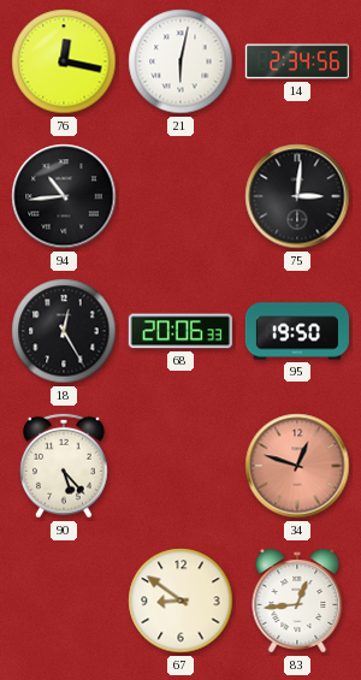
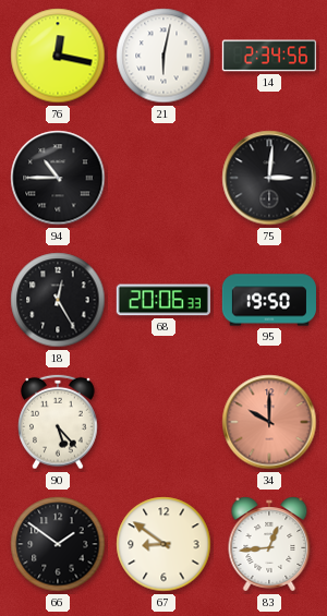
94: 10:44 -> 10:45
34: 12:48 -> 10:00
66: none -> 1:51
